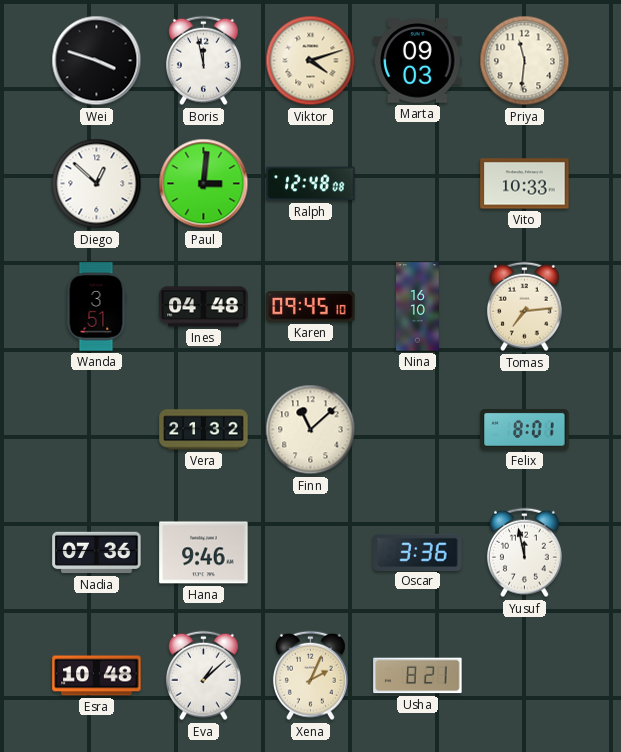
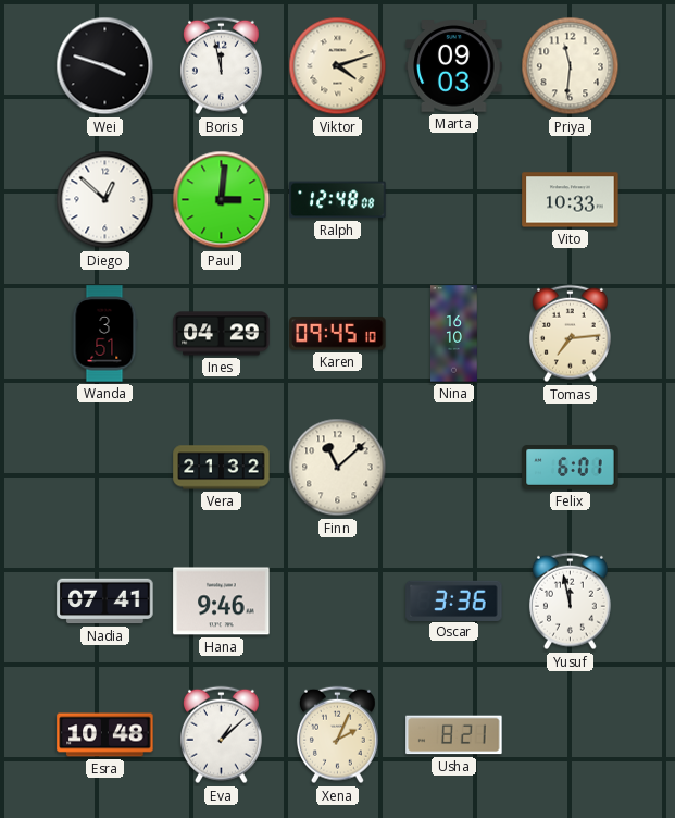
Ines: 04:48 -> 04:29
Felix: 8:01 -> 6:01
Nadia: 07:36 -> 07:41
